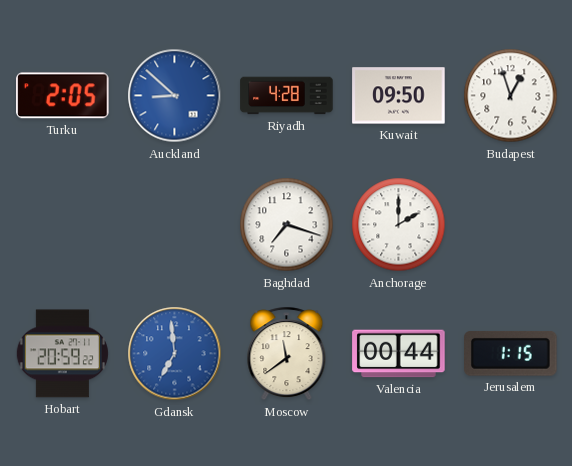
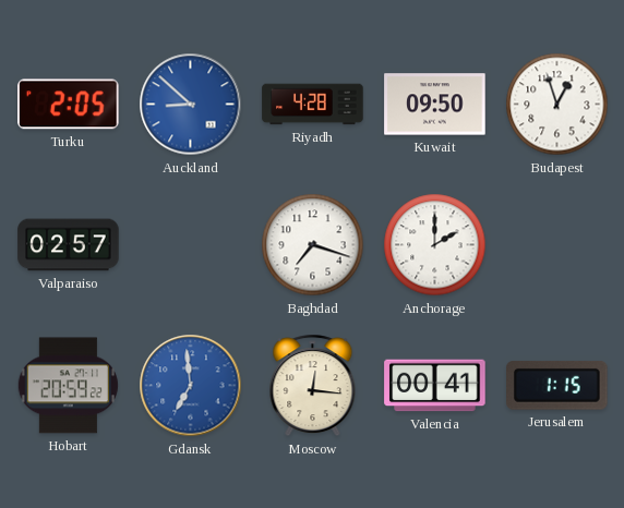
Valparaiso: none -> 02:57
Moscow: 11:39 -> 12:16
Valencia: 00:44 -> 00:41
